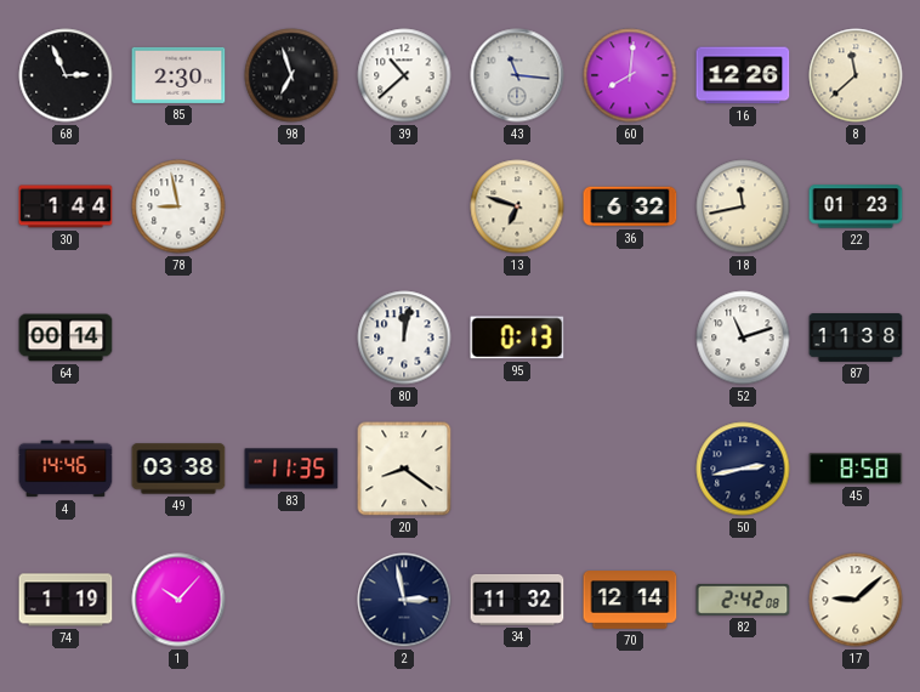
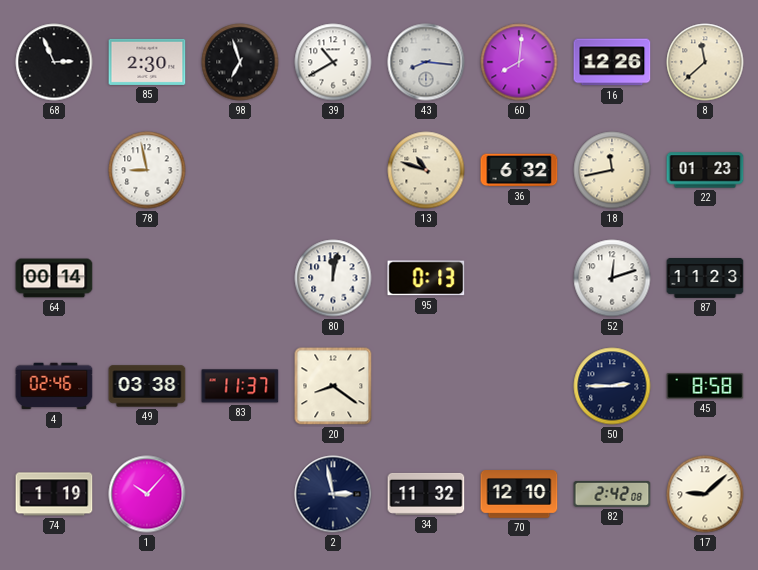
39: 10:38 -> 10:40
43: 11:16 -> 8:16
30: 1:44 -> none
13: 6:48 -> 10:48
52: 11:12 -> 12:12
87: 11:38 -> 11:23
4: 14:46 -> 02:46
83: 11:35 -> 11:37
50: 2:43 -> 2:45
70: 12:14 -> 12:10
